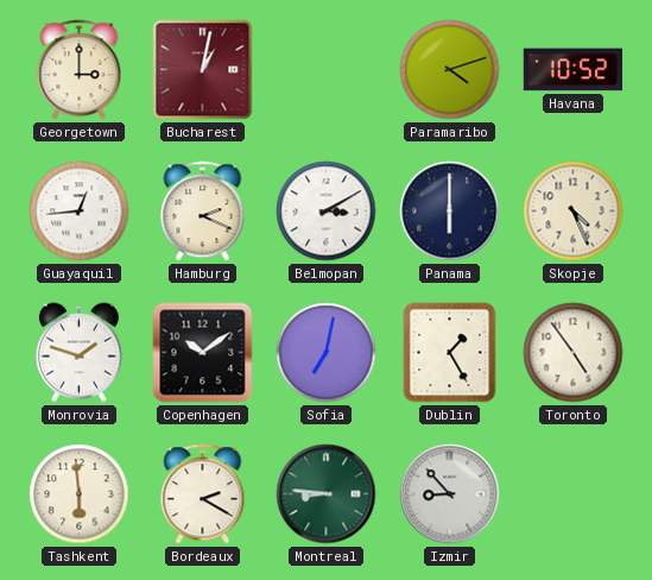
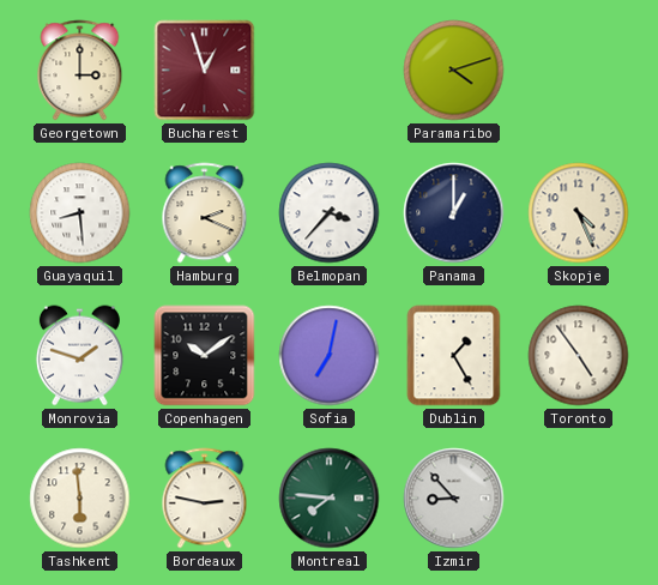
Bucharest: 1:02 -> 12:57
Havana: 10:52 -> none
Guayaquil: 12:44 -> 8:29
Belmopan: 3:10 -> 3:37
Panama: 6:00 -> 1:00
Bordeaux: 2:20 -> 2:47
Montreal: 8:46 -> 7:46
